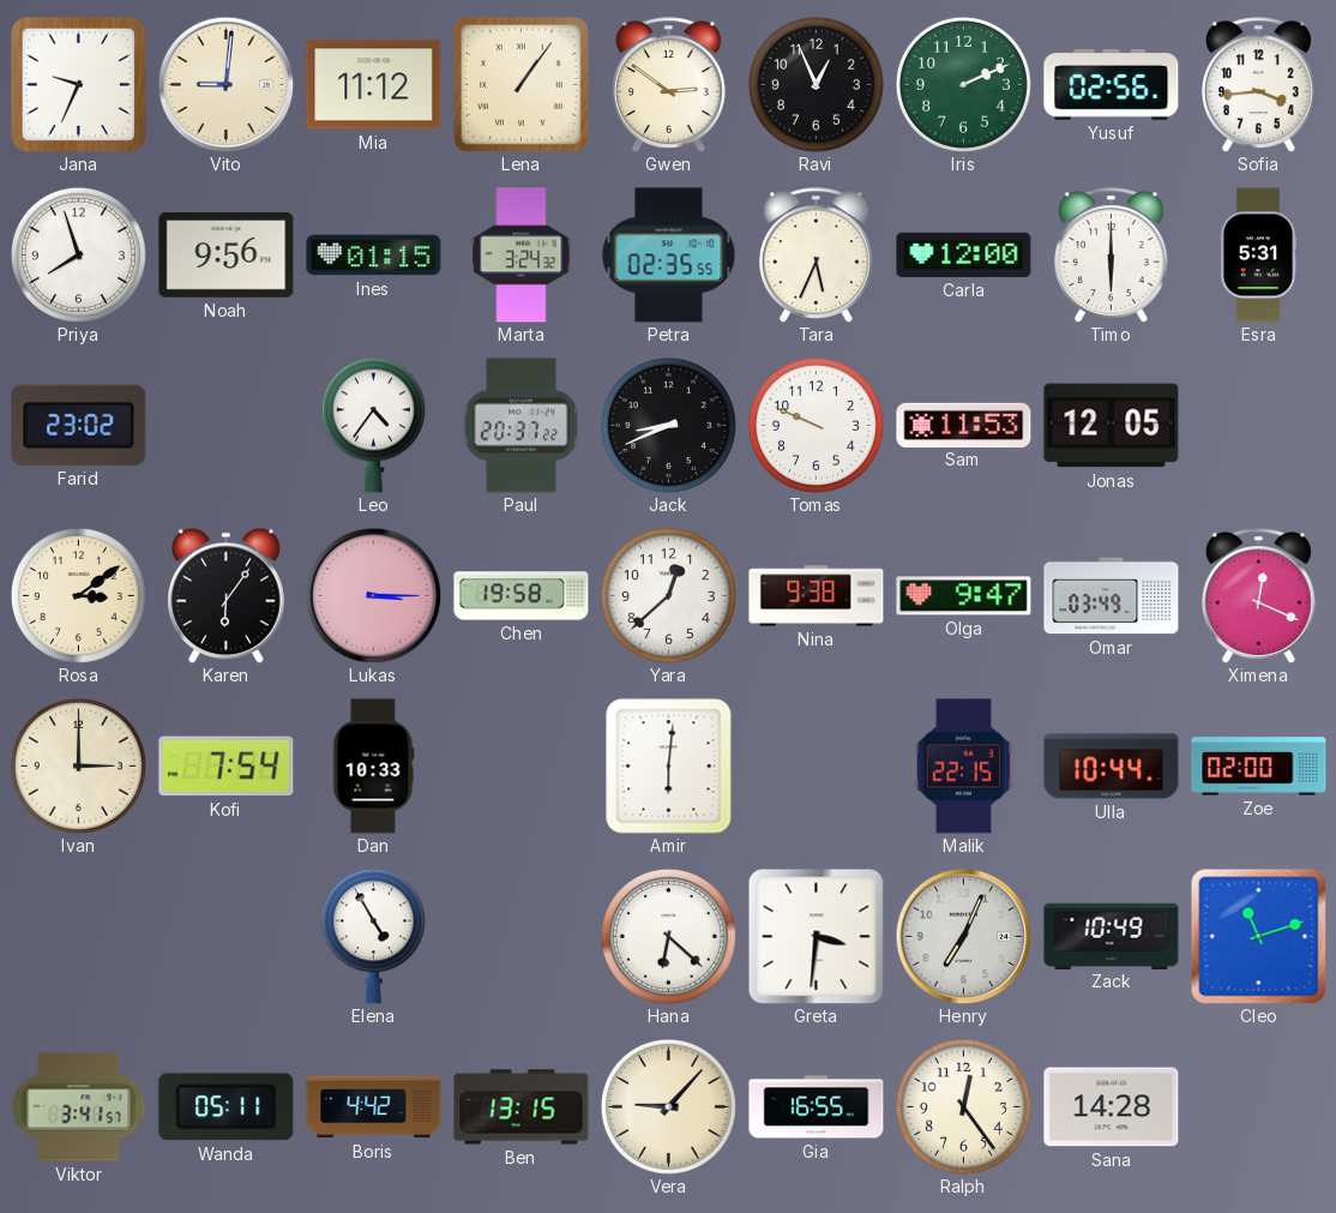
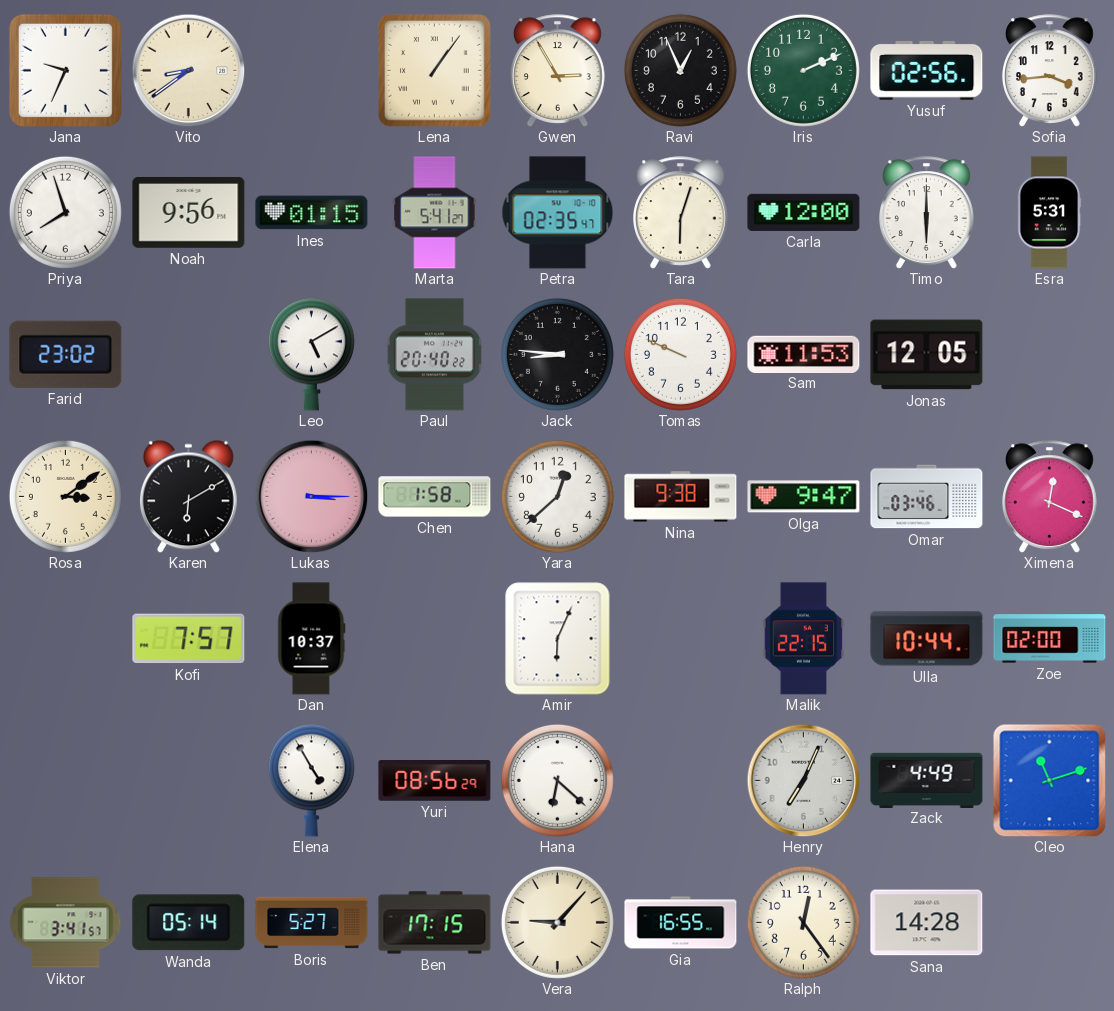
Vito: 9:01 -> 8:39
Mia: 11:12 -> none
Gwen: 2:51 -> 2:55
Marta: 3:24 -> 5:41
Petra: 02:35:55 -> 02:35:47
Tara: 5:34 -> 6:03
Leo: 4:36 -> 5:10
Paul: 20:37 -> 20:40
Jack: 8:41 -> 8:46
Karen: 6:06 -> 6:10
Chen: 19:58 -> 1:58
Omar: 03:49 -> 03:46
Ivan: 3:00 -> none
Kofi: 7:54 -> 7:57
Dan: 10:33 -> 10:37
Amir: 6:01 -> 6:04
Yuri: none -> 08:56
Greta: 3:31 -> none
Zack: 10:49 -> 4:49
Wanda: 05:11 -> 05:14
Boris: 4:42 -> 5:27
Ben: 13:15 -> 17:15
